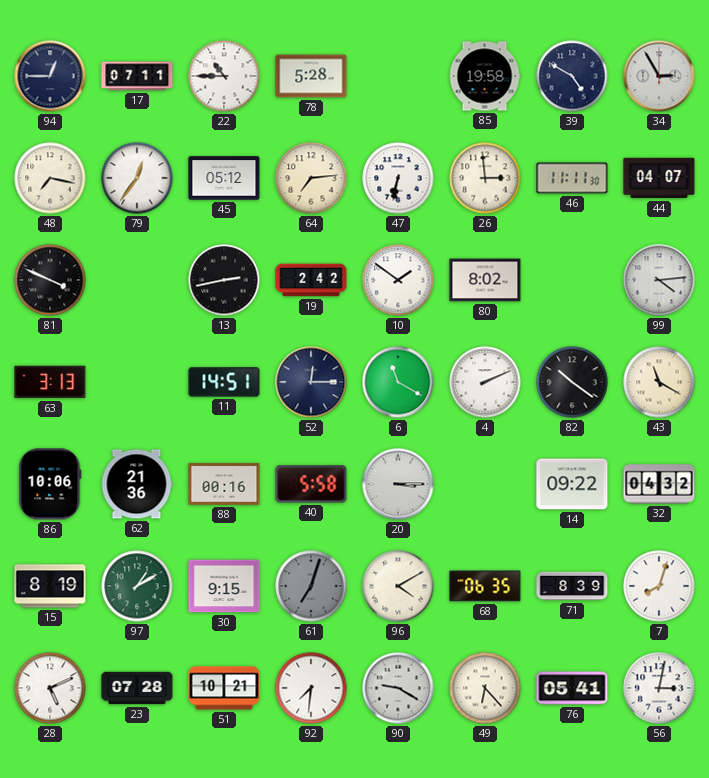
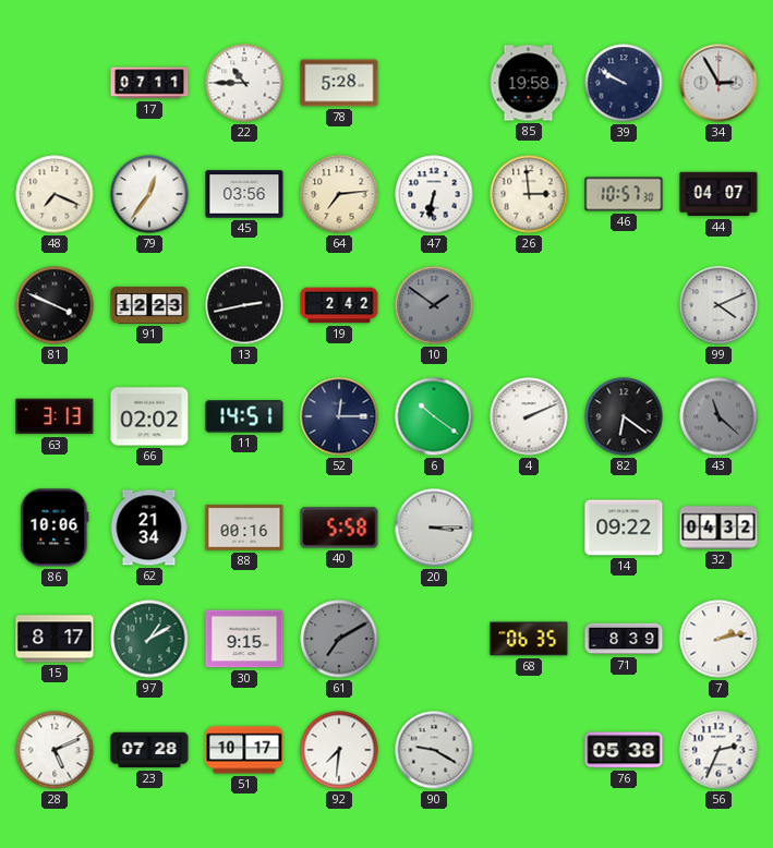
94: 12:45 -> none
39: 4:50 -> 9:50
48: 7:17 -> 7:19
45: 05:12 -> 03:56
46: 11:11 -> 10:57
91: none -> 12:23
10 dial: white -> grey
80: 8:02 -> none
99: 4:14 -> 4:11
66: none -> 02:02
6: 11:20 -> 10:21
82: 10:21 -> 6:21
43: 11:20 -> 11:22
43 dial: cream -> grey
62: 21:36 -> 21:34
15: 8:19 -> 8:17
61: 7:03 -> 7:10
96: 4:10 -> none
7: 8:03 -> 2:13
51: 10:21 -> 10:17
49: 6:23 -> none
76: 05:41 -> 05:38
56: 3:02 -> 2:34
